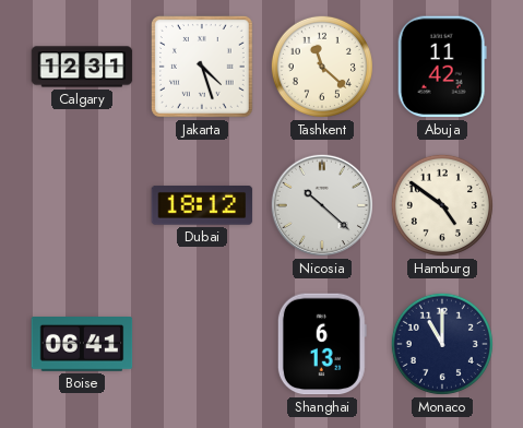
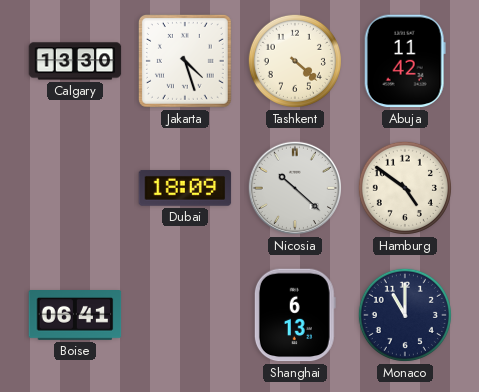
Calgary: 12:31 -> 13:30
Tashkent: 11:22 -> 4:22
Dubai: 18:12 -> 18:09
